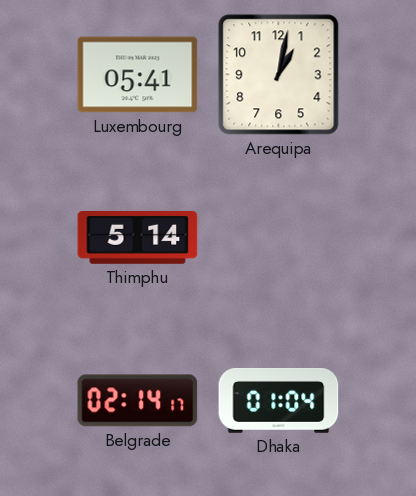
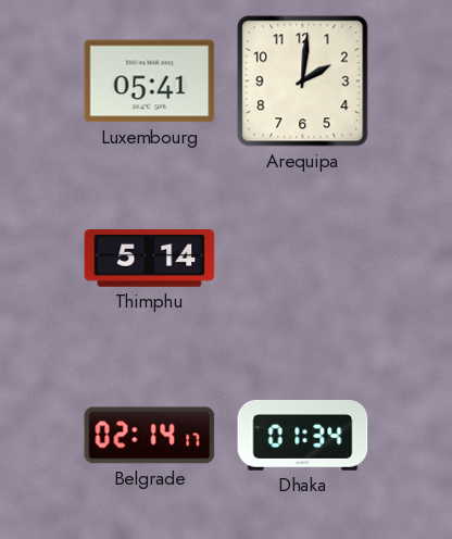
Arequipa: 1:02 -> 2:01
Dhaka: 01:04 -> 01:34
